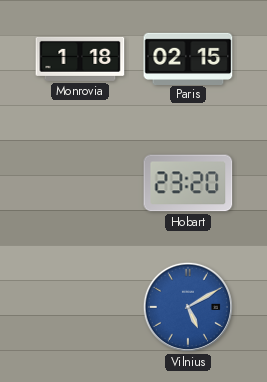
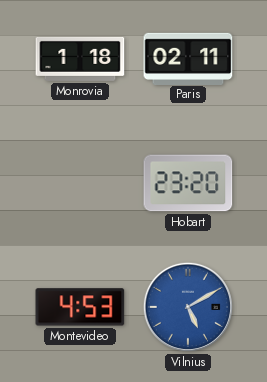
Paris: 02:15 -> 02:11
Montevideo: none -> 4:53
